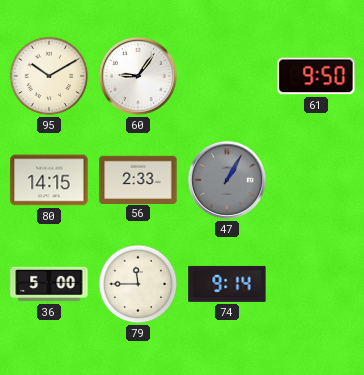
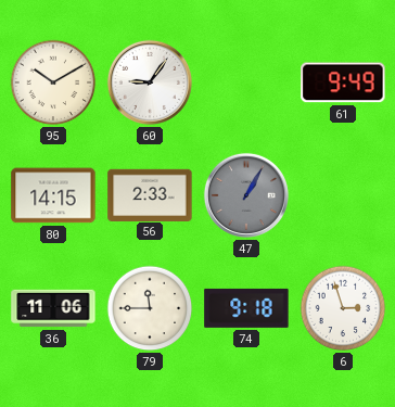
61: 9:50 -> 9:49
36: 5:00 -> 11:06
74: 9:14 -> 9:18
6: none -> 2:57
